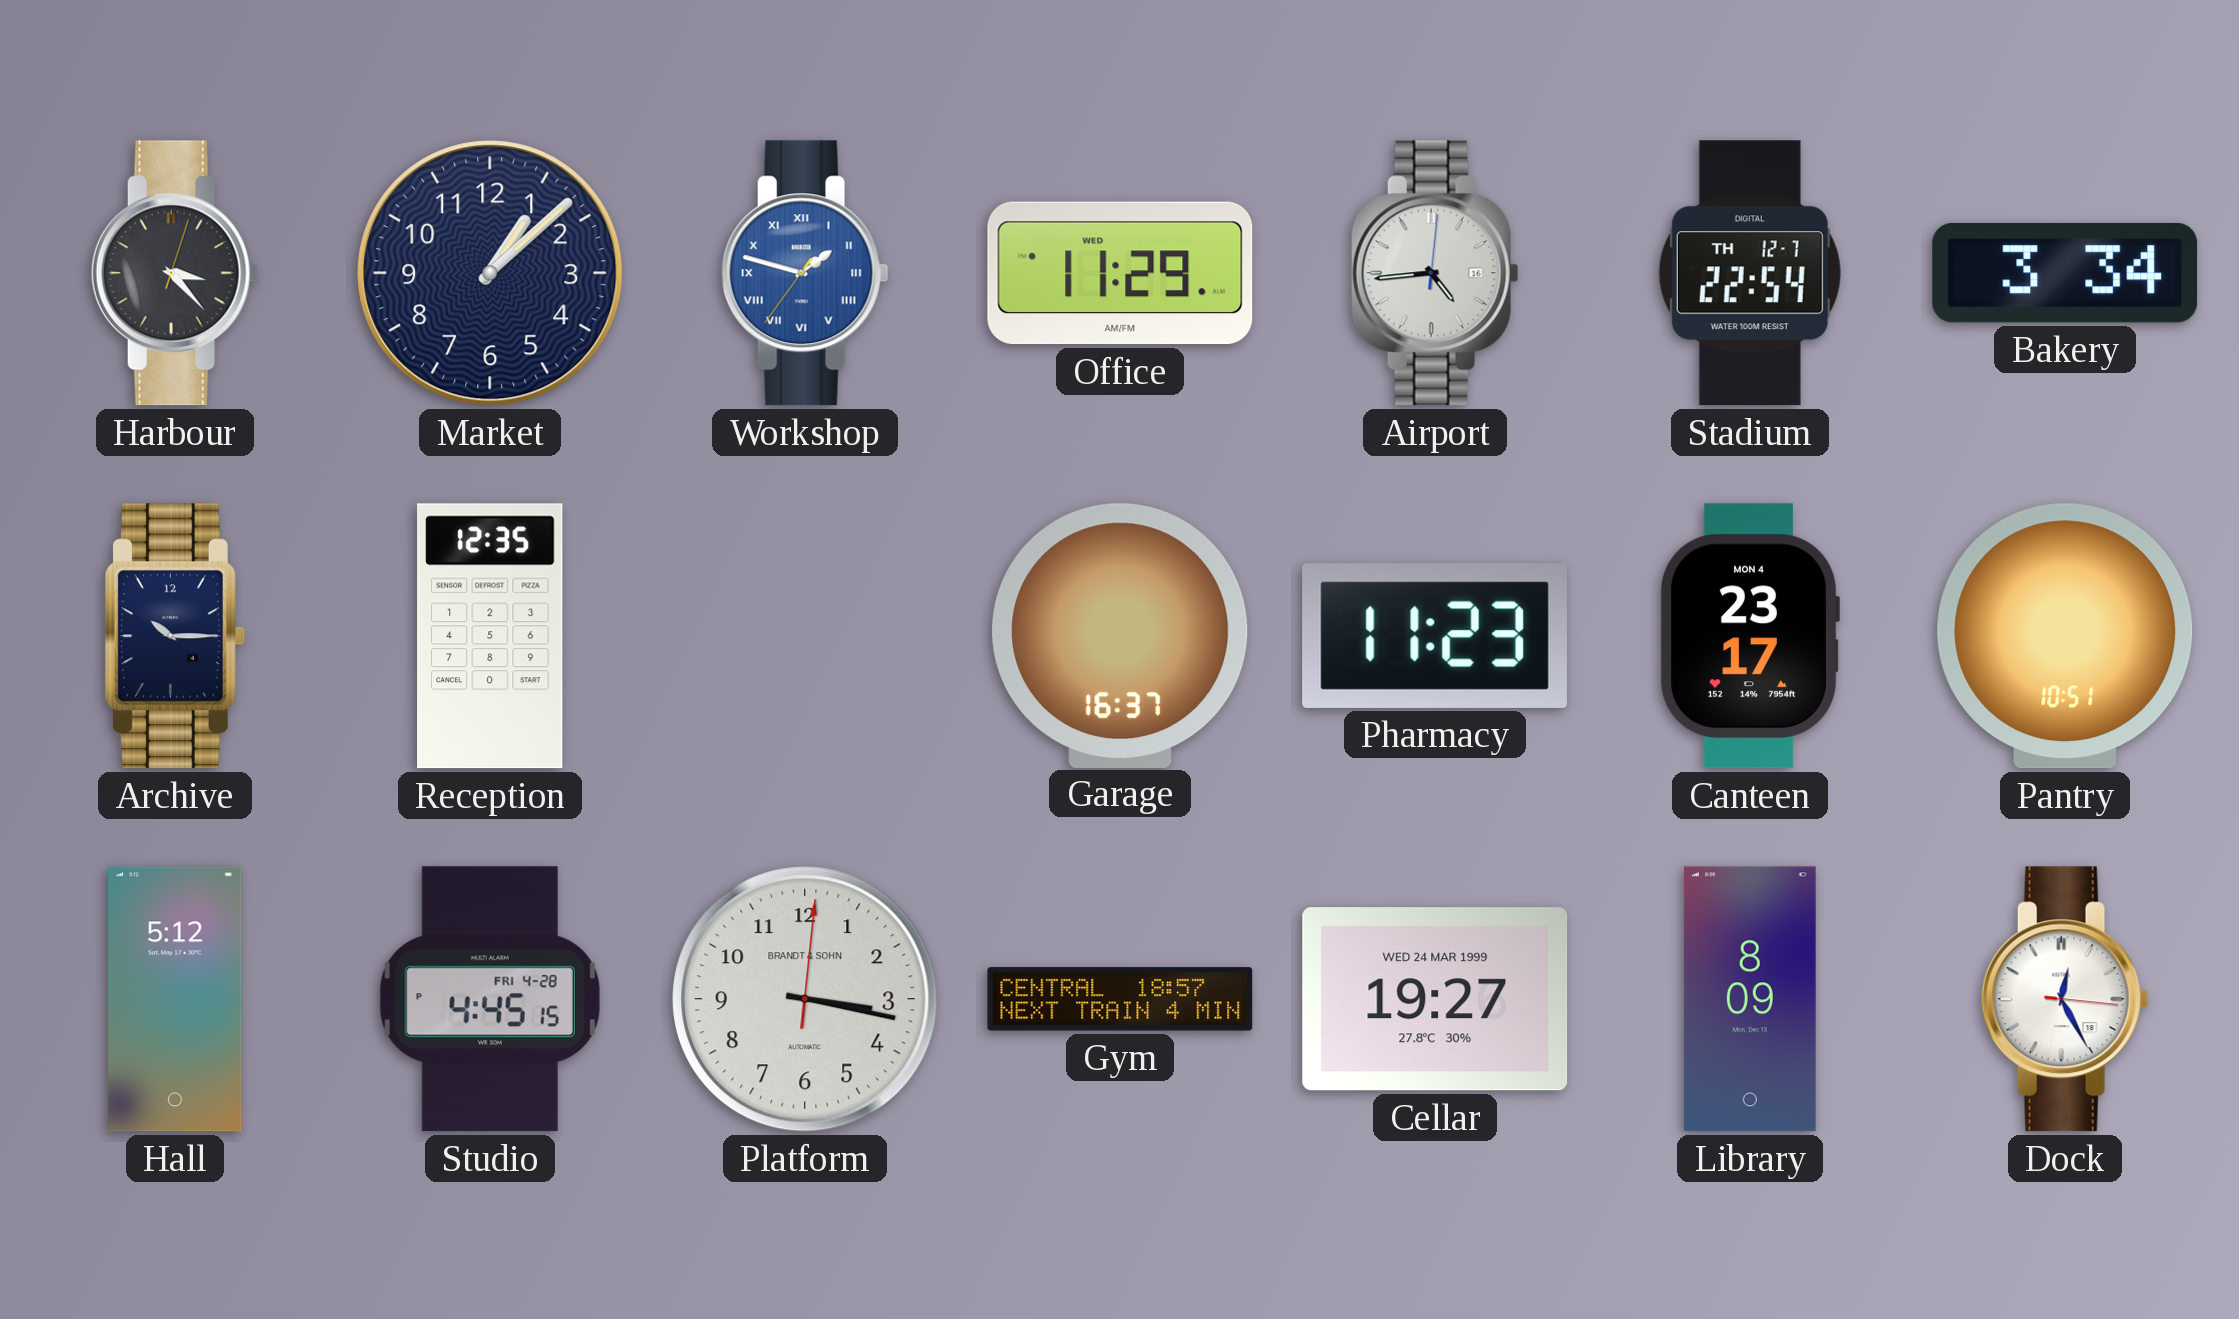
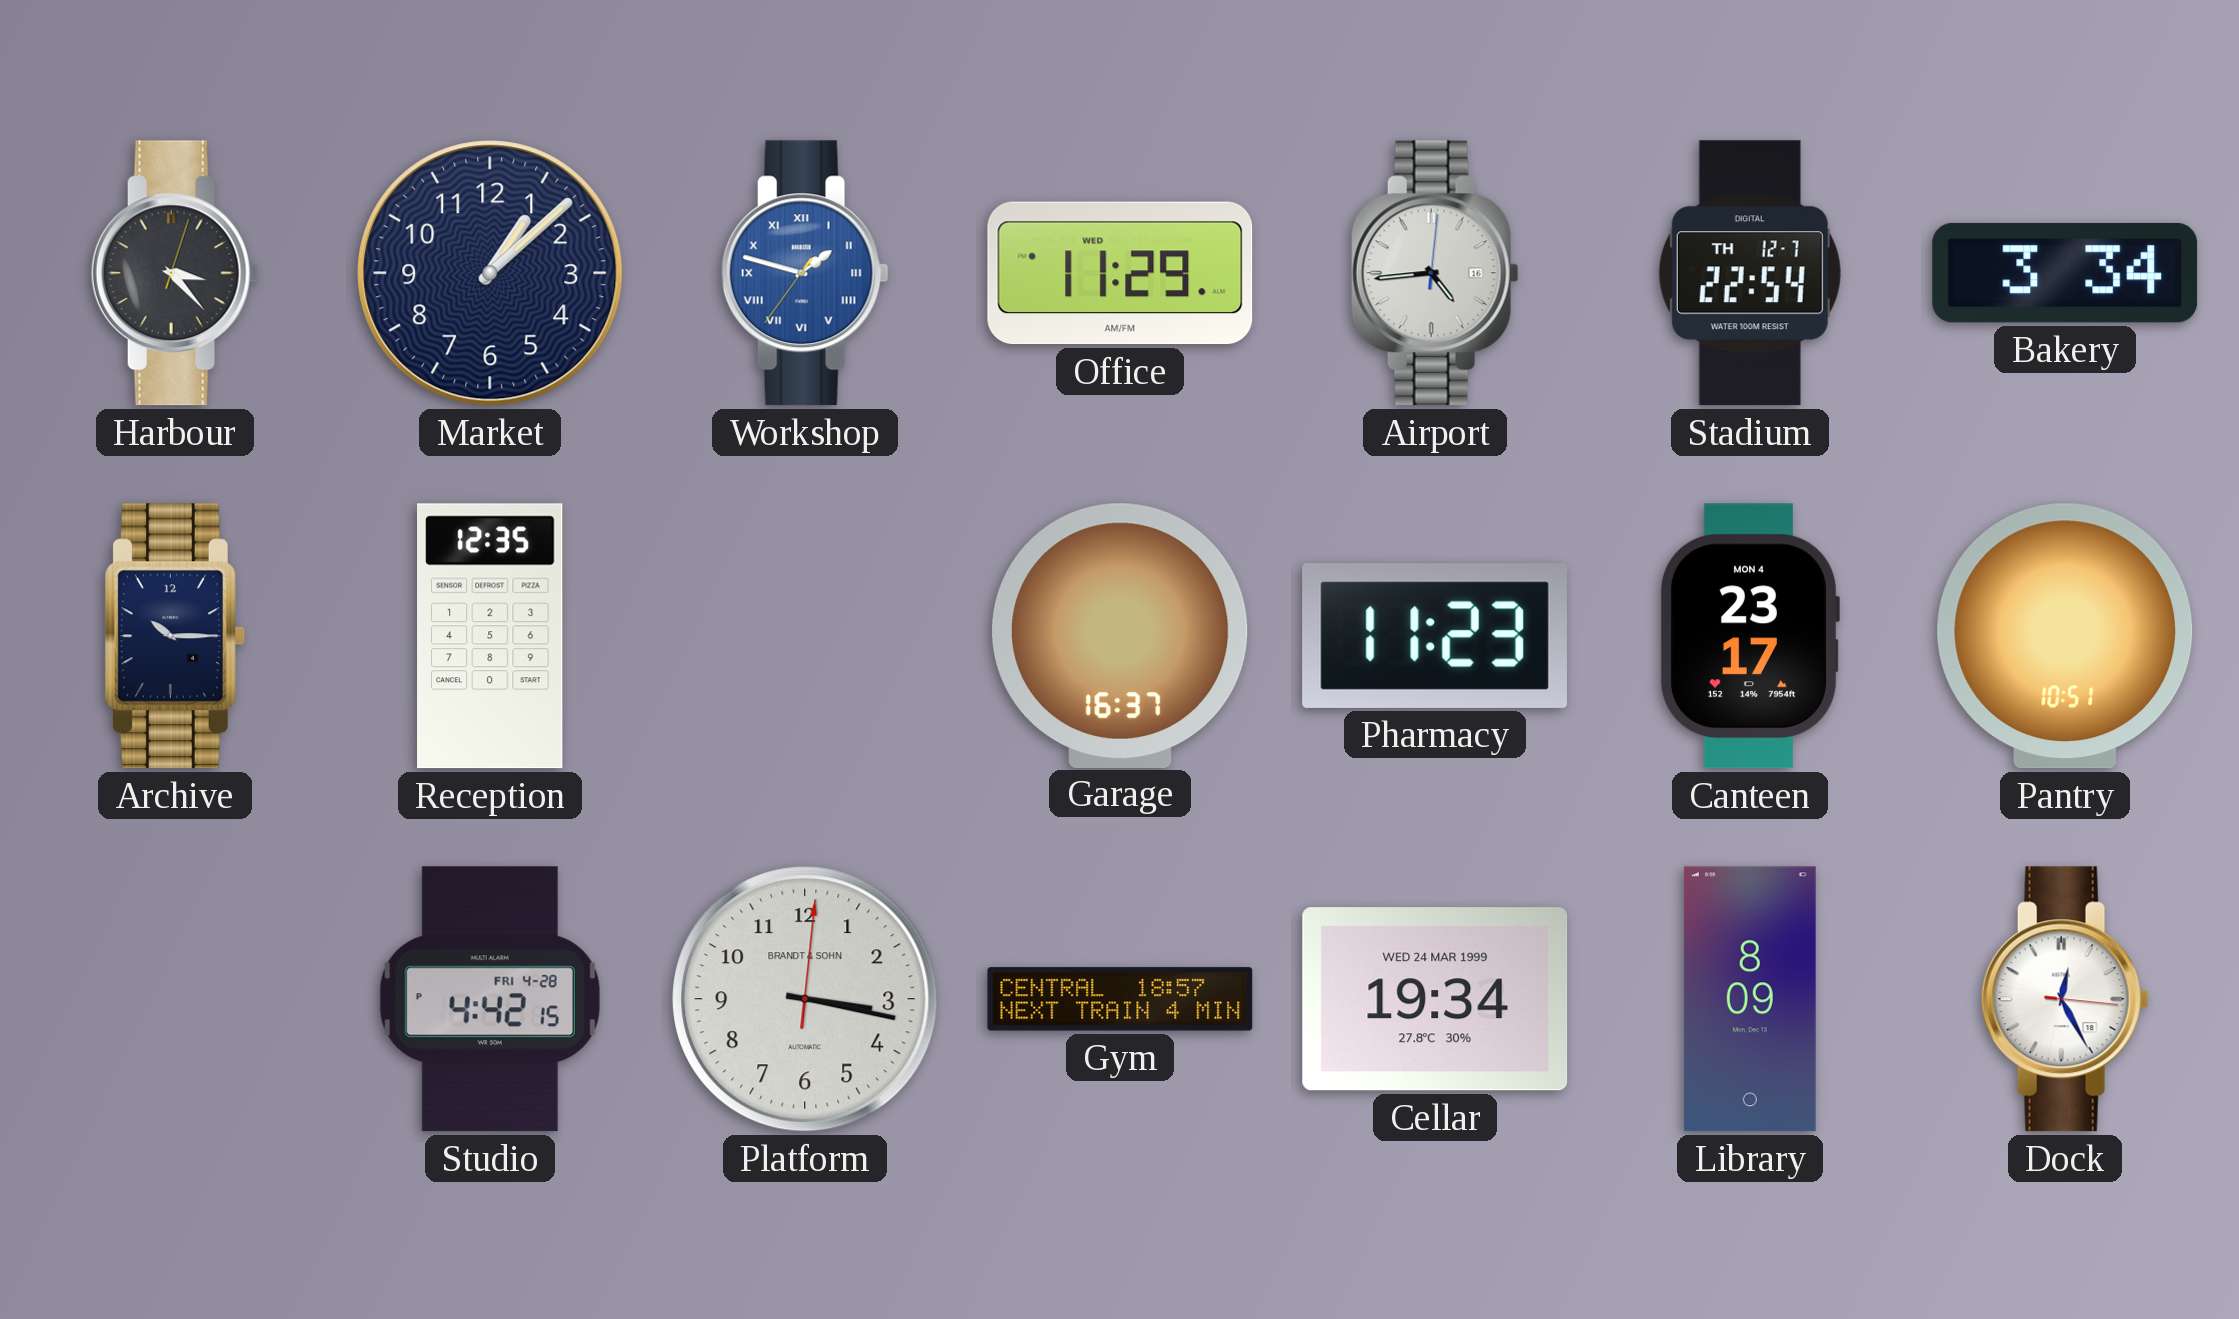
Hall: 5:12 -> none
Studio: 4:45 -> 4:42
Cellar: 19:27 -> 19:34
